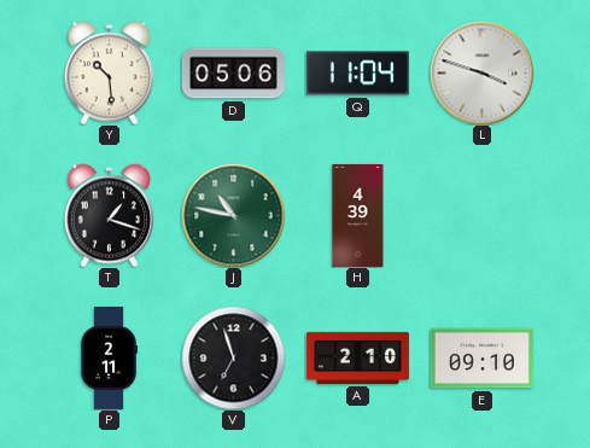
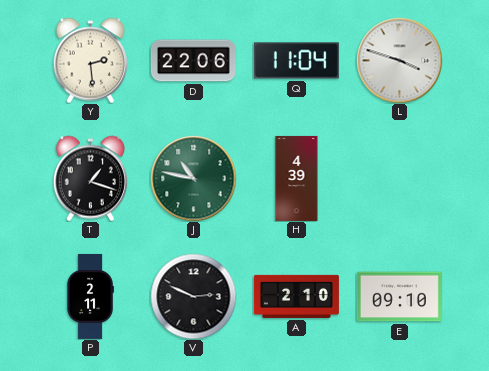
Y: 10:29 -> 2:29
D: 05:06 -> 22:06
V: 6:57 -> 2:49
